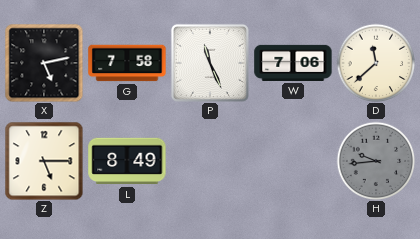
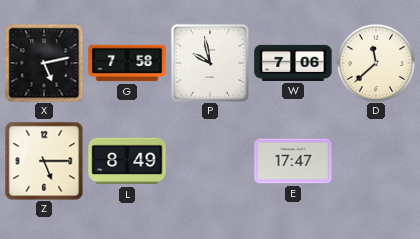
P: 11:26 -> 9:58
E: none -> 17:47
H: 9:44 -> none
